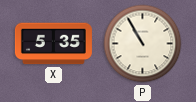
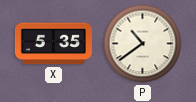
P: 10:55 -> 10:39
